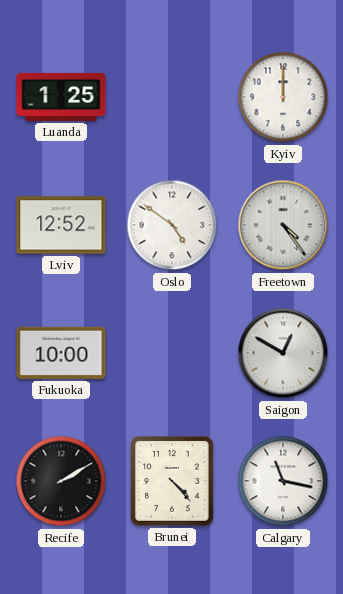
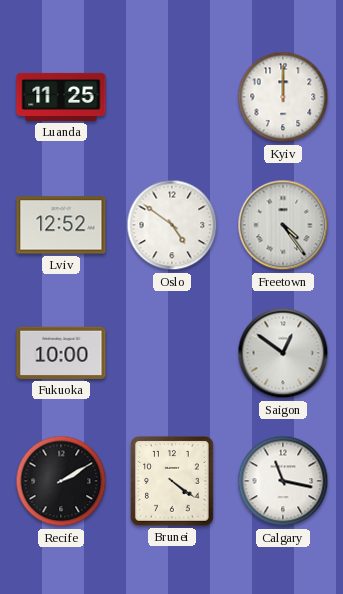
Luanda: 1:25 -> 11:25
Saigon: 12:50 -> 12:51
Brunei: 4:23 -> 4:21
